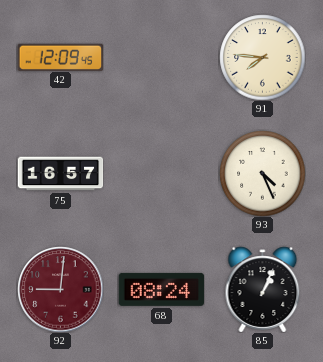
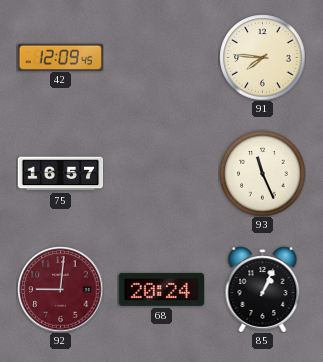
93: 4:26 -> 11:26
68: 08:24 -> 20:24
